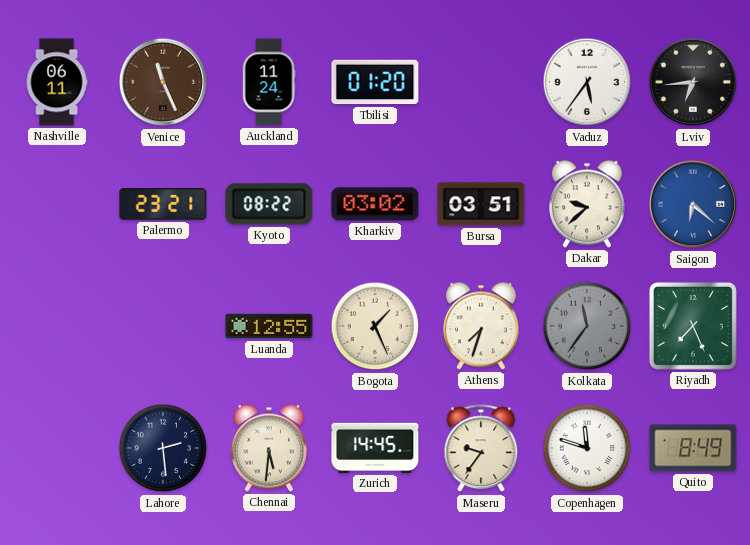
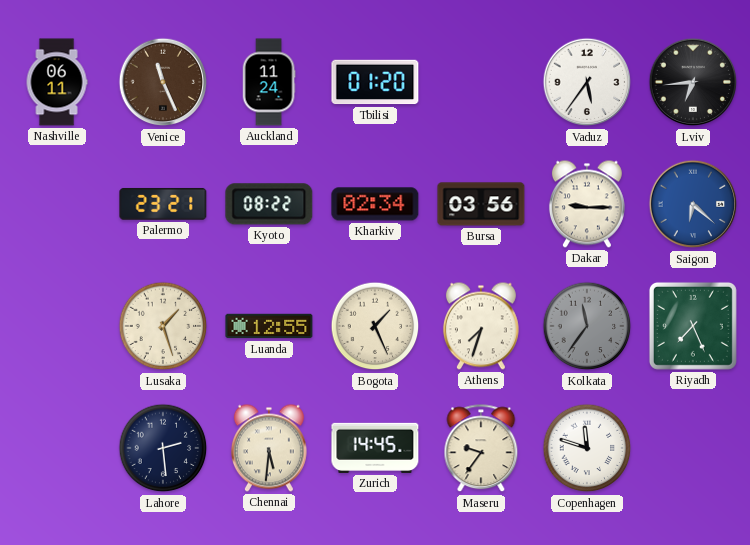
Kharkiv: 03:02 -> 02:34
Bursa: 03:51 -> 03:56
Dakar: 9:38 -> 9:15
Lusaka: none -> 1:27
Quito: 8:49 -> none
